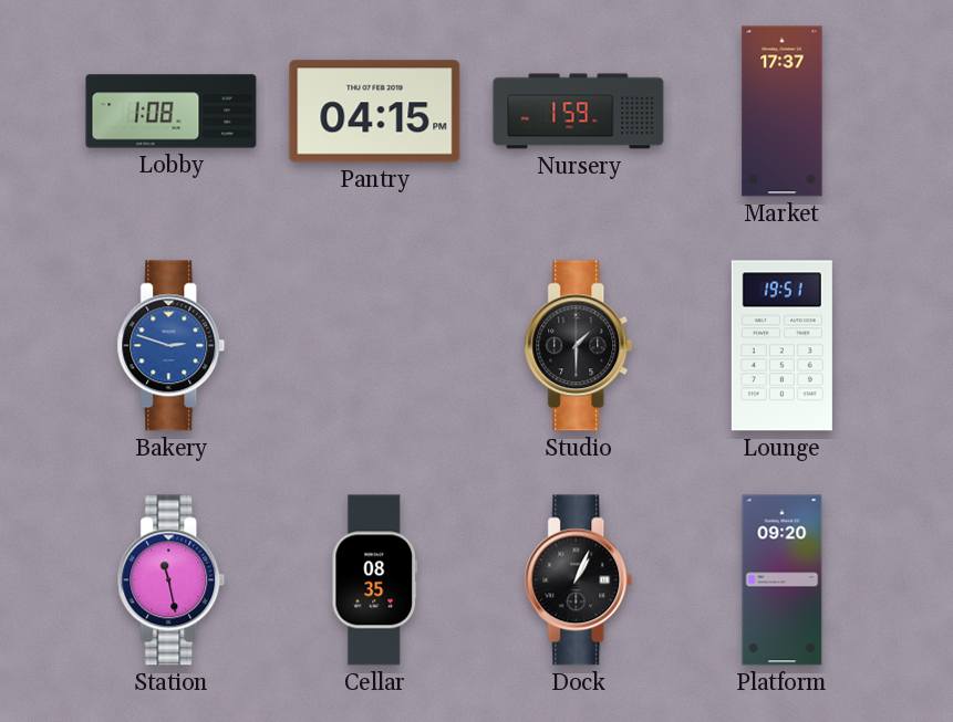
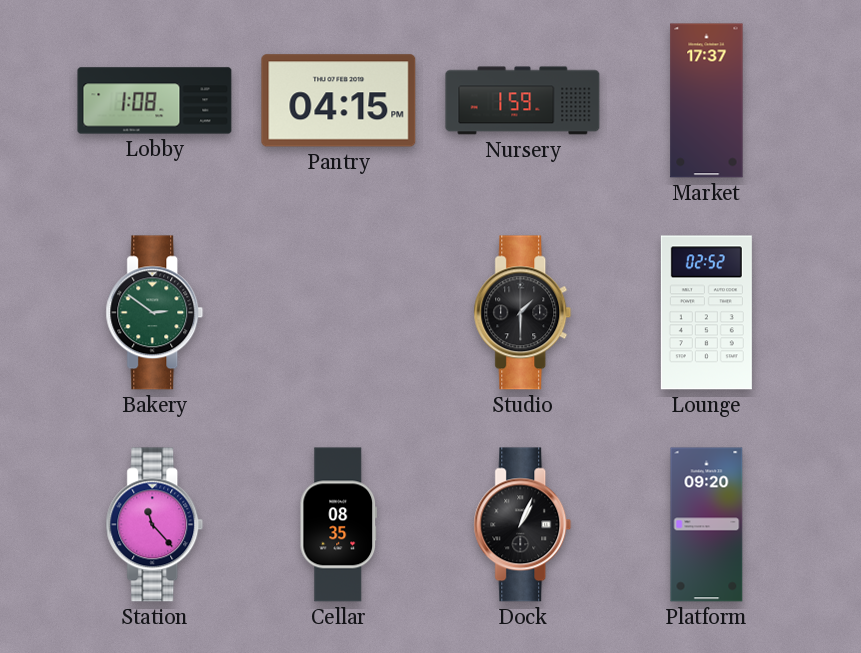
Bakery: 2:48 -> 2:51
Bakery dial: blue -> green
Lounge: 19:51 -> 02:52
Station: 11:28 -> 11:23
